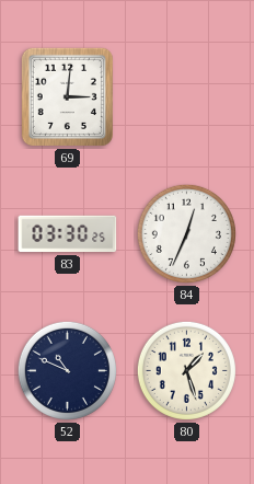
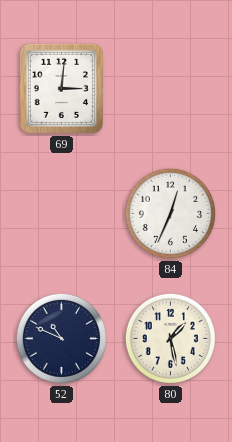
83: 03:30 -> none
80: 1:27 -> 1:28
